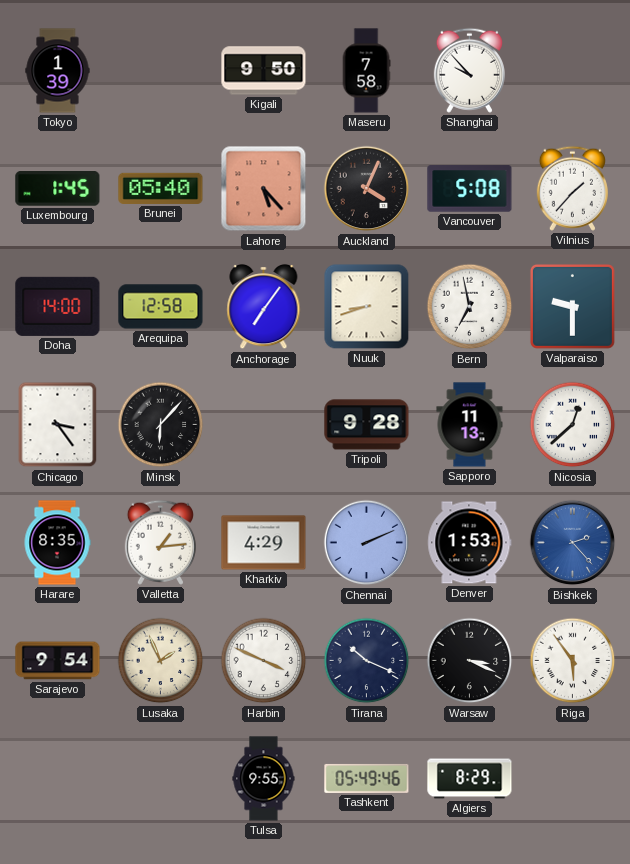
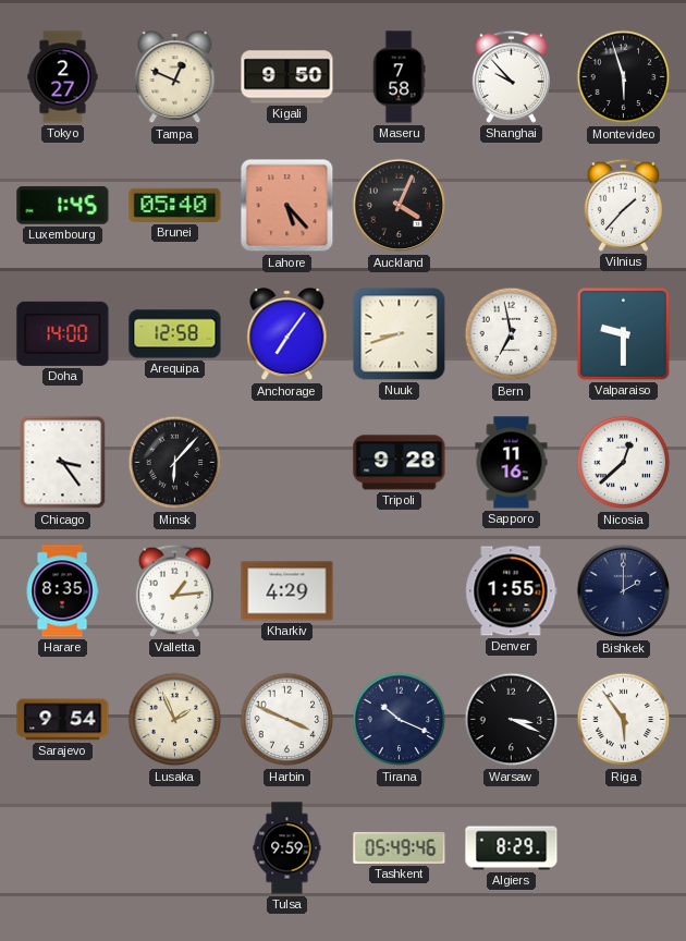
Tokyo: 1:39 -> 2:27
Tampa: none -> 12:49
Montevideo: none -> 5:57
Vancouver: 5:08 -> none
Sapporo: 11:13 -> 11:16
Chennai: 2:11 -> none
Denver: 1:53 -> 1:55
Bishkek: 2:23 -> 2:00
Bishkek dial: blue -> navy
Tulsa: 9:55 -> 9:59
